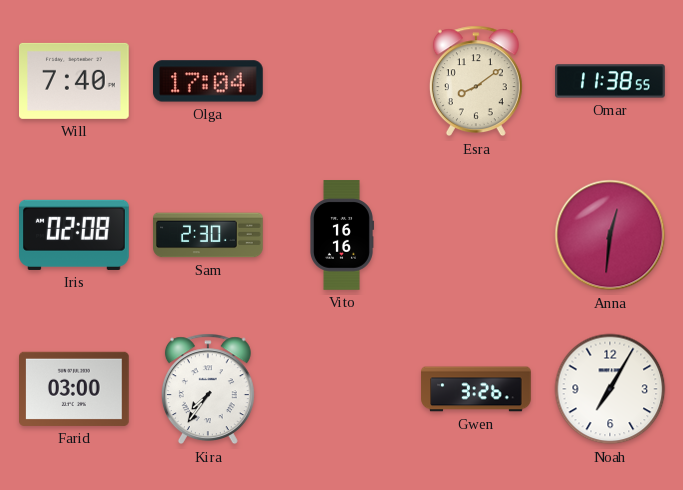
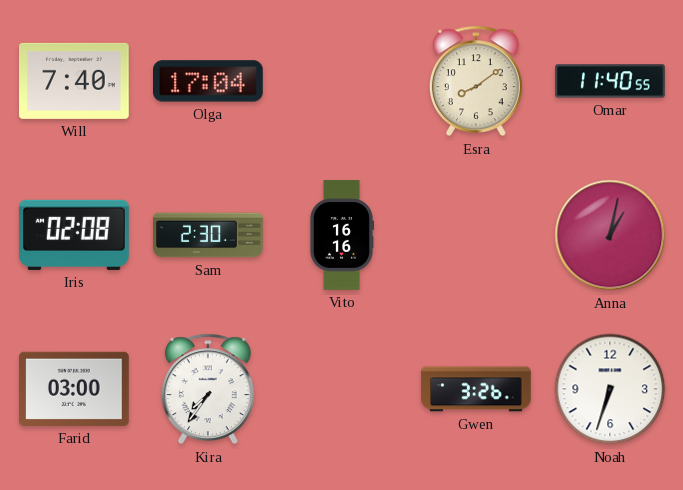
Omar: 11:38 -> 11:40
Anna: 12:31 -> 1:02
Noah: 7:05 -> 6:33
